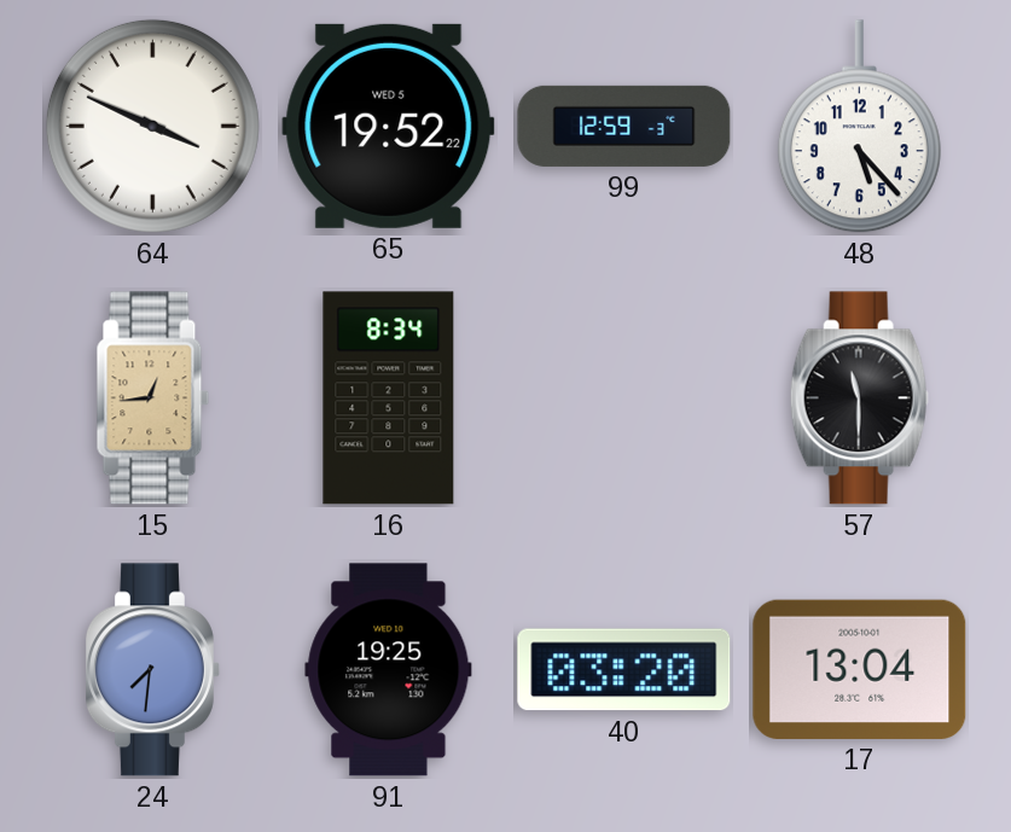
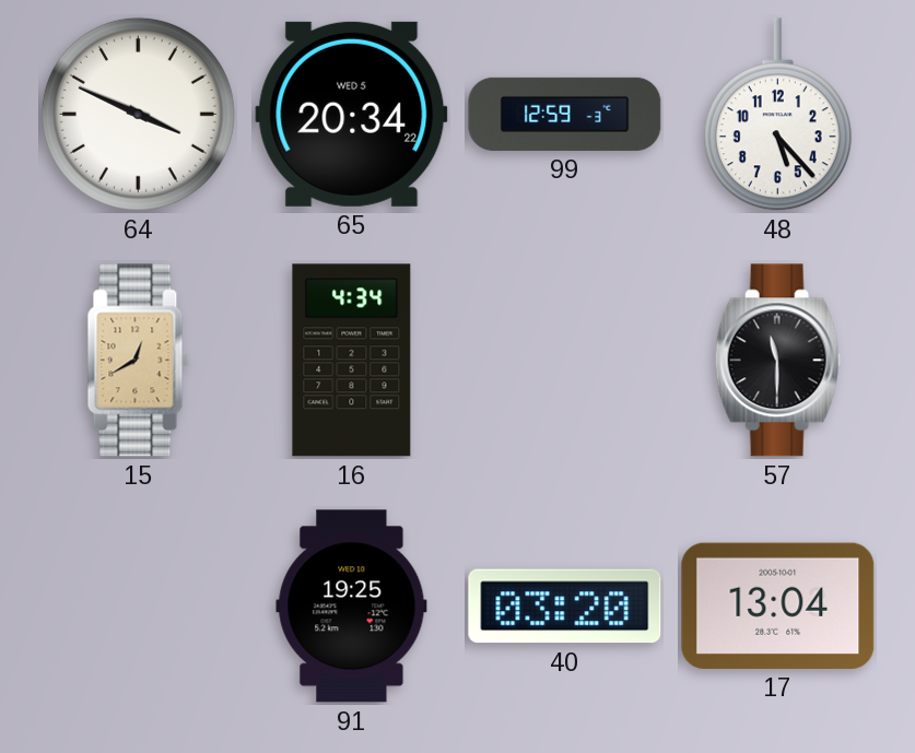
65: 19:52 -> 20:34
15: 12:44 -> 12:40
16: 8:34 -> 4:34
24: 7:31 -> none
